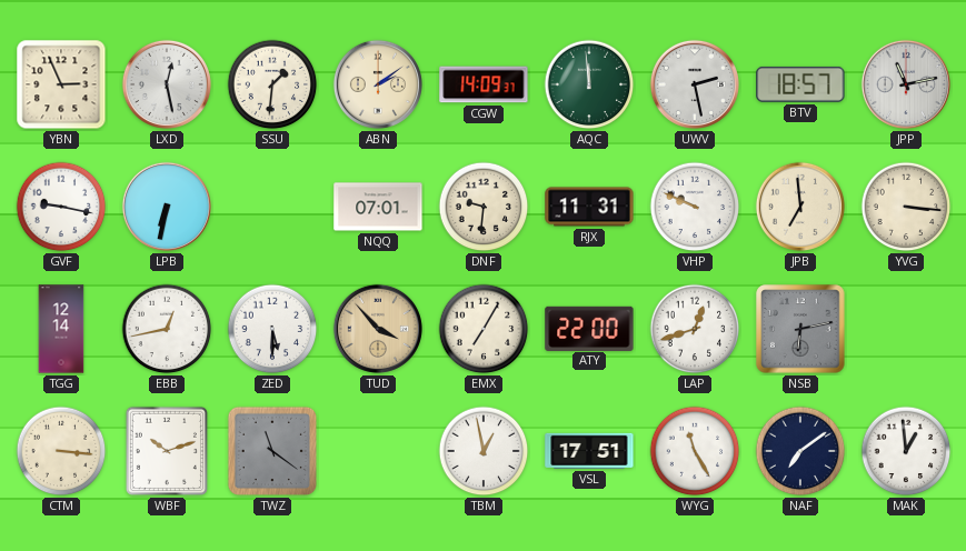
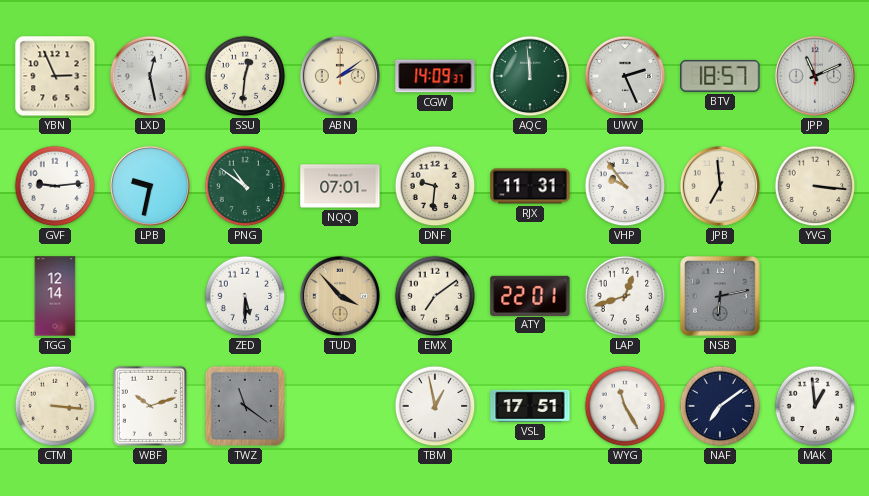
SSU: 1:31 -> 12:31
UWV: 2:28 -> 2:26
JPP: 11:13 -> 11:11
GVF: 9:17 -> 9:14
LPB: 6:32 -> 9:32
PNG: none -> 10:51
VHP: 9:49 -> 9:54
EBB: 12:43 -> none
EMX: 7:05 -> 7:09
ATY: 22:00 -> 22:01
